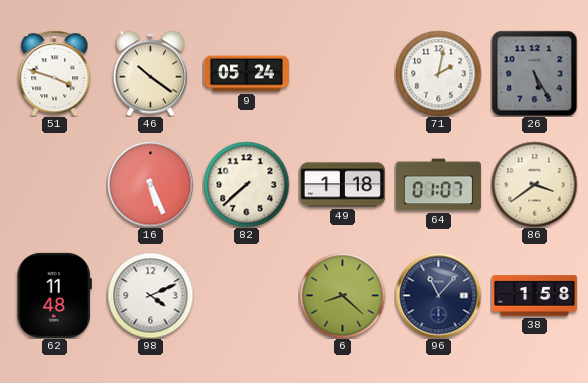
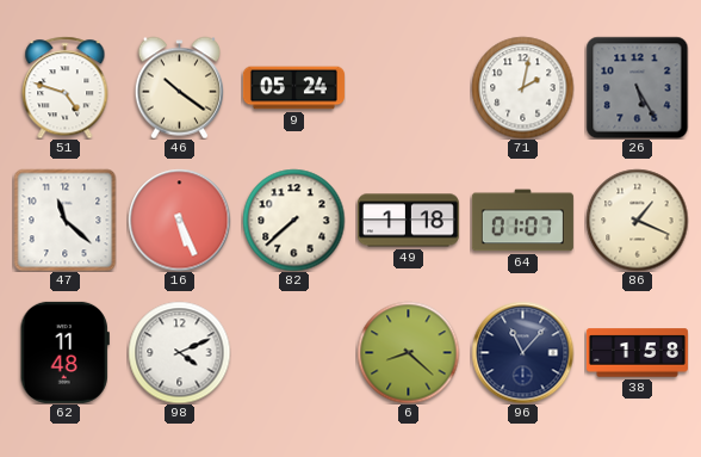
51: 3:48 -> 4:48
47: none -> 11:22
86: 3:39 -> 1:19
